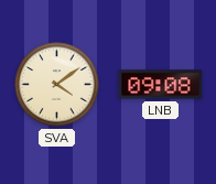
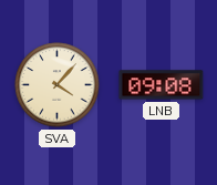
SVA: 4:09 -> 4:07
